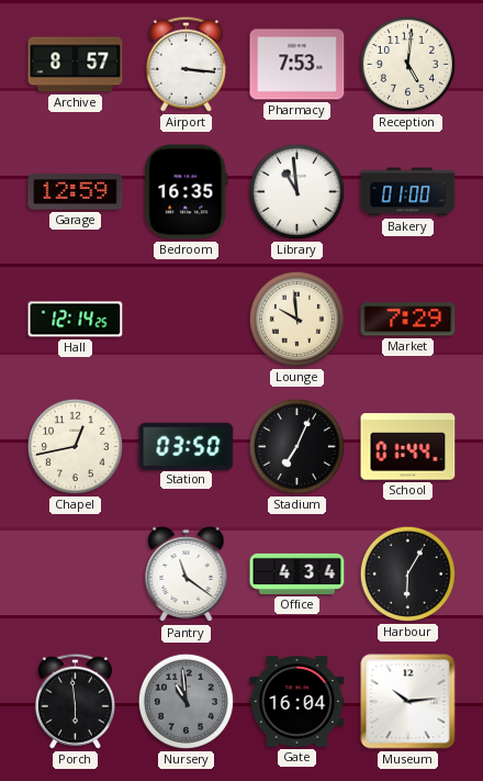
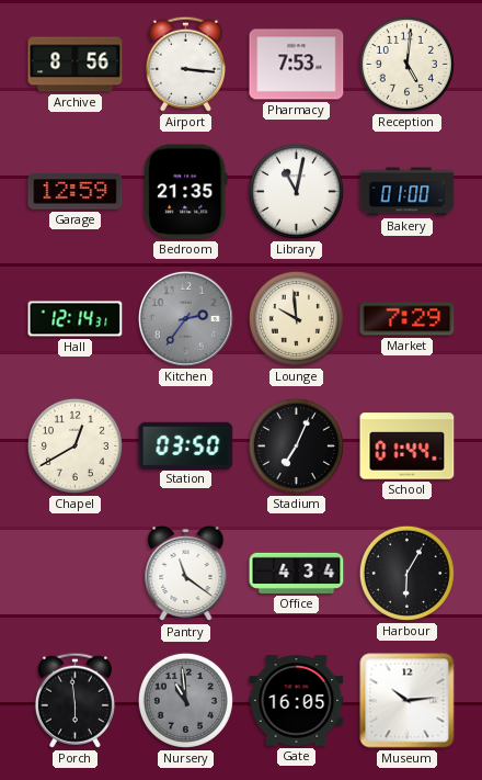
Archive: 8:57 -> 8:56
Bedroom: 16:35 -> 21:35
Library: 10:59 -> 11:02
Hall: 12:14:25 -> 12:14:31
Kitchen: none -> 2:36
Chapel: 12:43 -> 12:40
Gate: 16:04 -> 16:05
